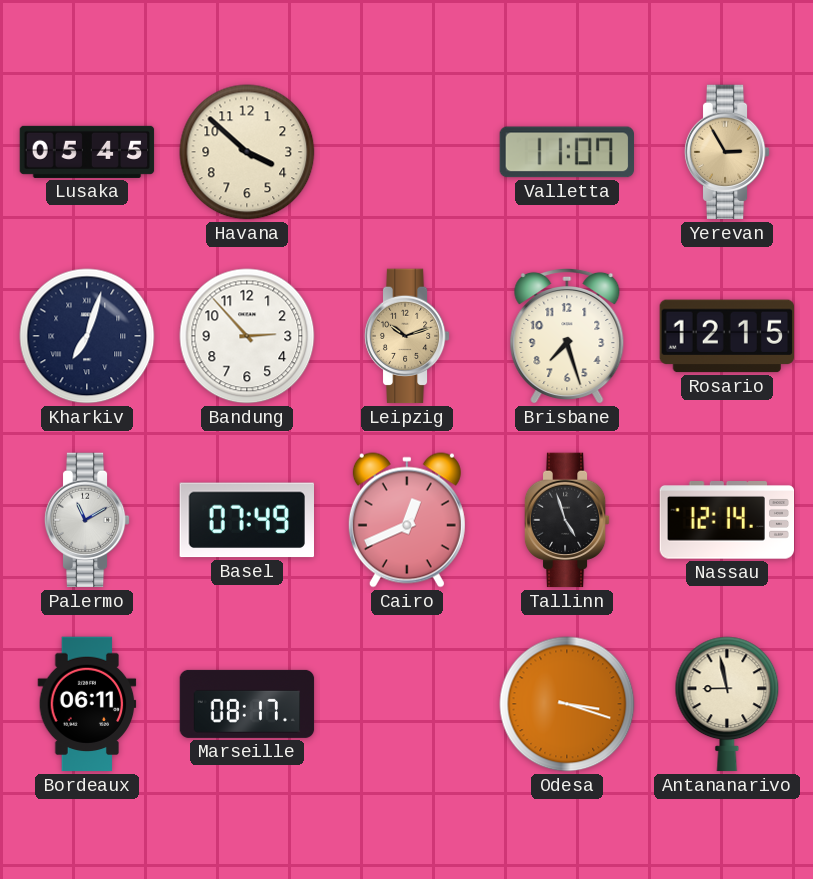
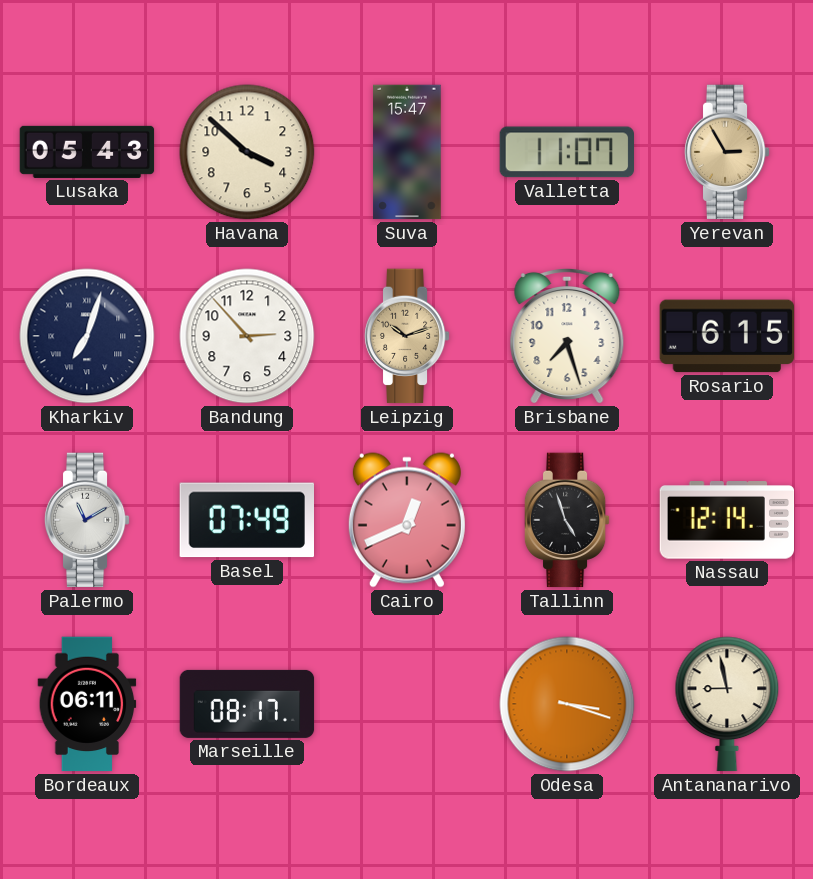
Lusaka: 05:45 -> 05:43
Suva: none -> 15:47
Rosario: 12:15 -> 6:15
